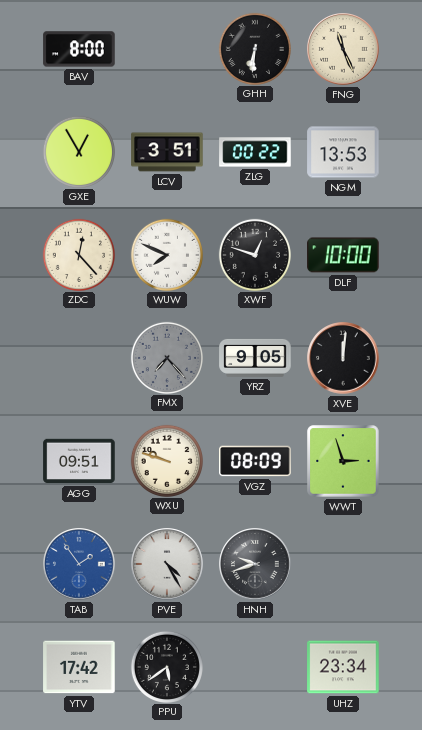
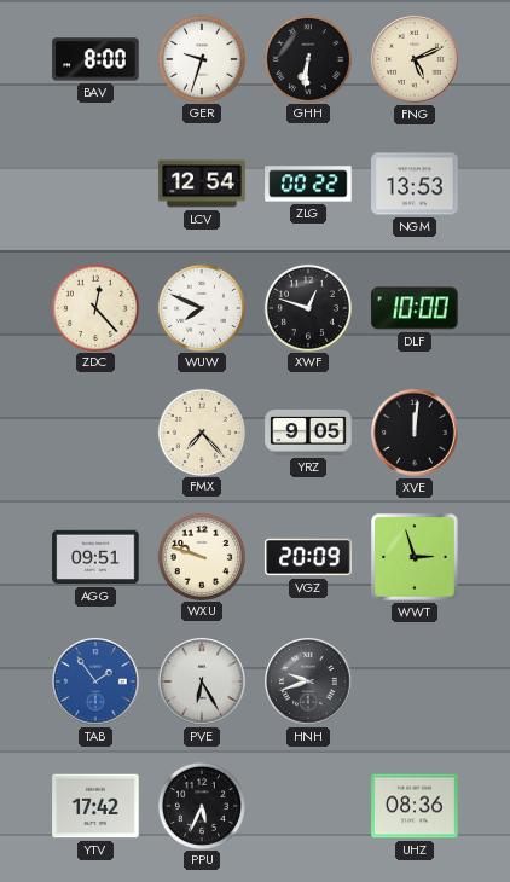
GER: none -> 9:33
FNG: 11:26 -> 5:11
GXE: 12:55 -> none
LCV: 3:51 -> 12:54
FMX dial: grey -> cream
VGZ: 08:09 -> 20:09
PVE: 4:25 -> 6:25
PPU: 5:39 -> 5:34
UHZ: 23:34 -> 08:36
